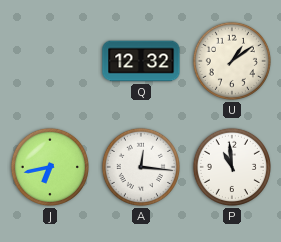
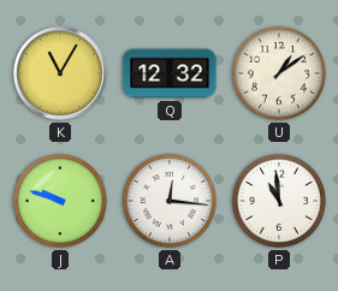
K: none -> 11:05
J: 6:43 -> 9:48
